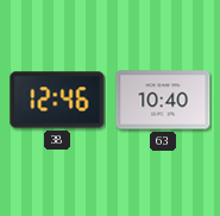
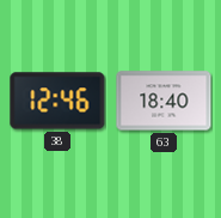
63: 10:40 -> 18:40
